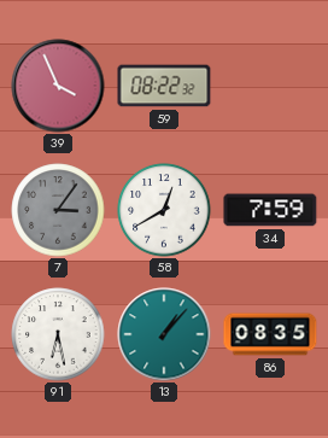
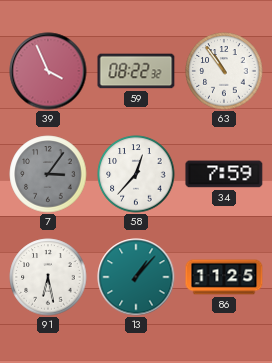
63: none -> 10:54
58: 12:40 -> 12:37
86: 08:35 -> 11:25
